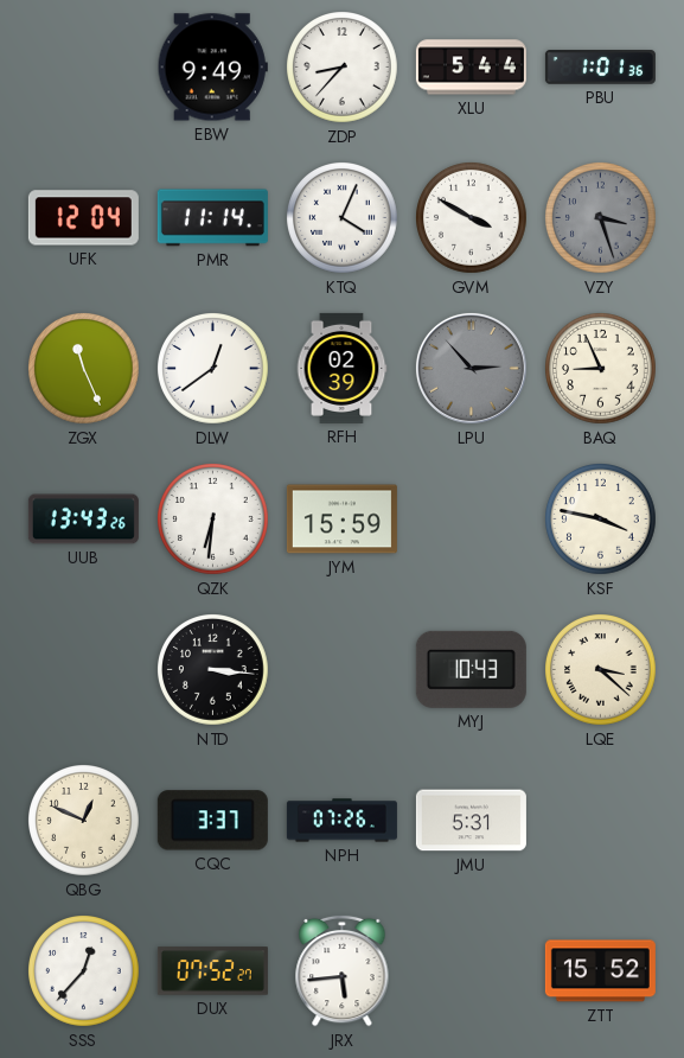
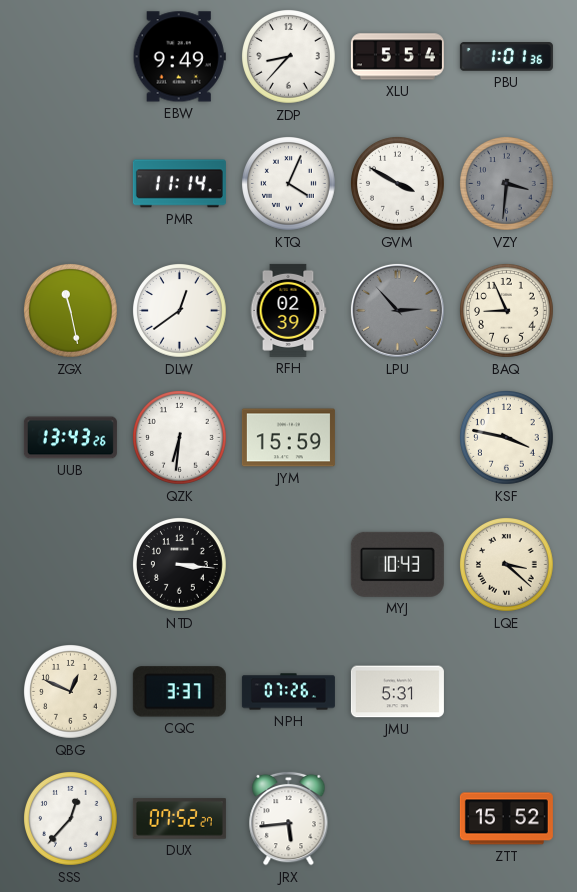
XLU: 5:44 -> 5:54
UFK: 12:04 -> none
VZY: 3:27 -> 3:31
ZGX: 11:26 -> 11:28
